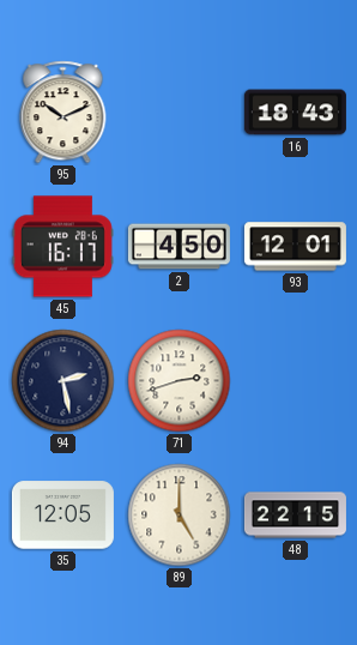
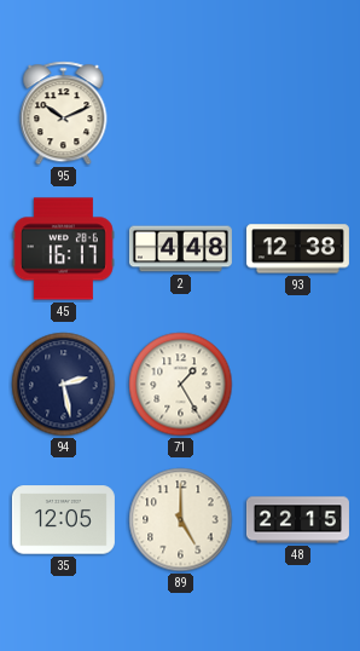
16: 18:43 -> none
2: 4:50 -> 4:48
93: 12:01 -> 12:38
71: 2:42 -> 1:25
